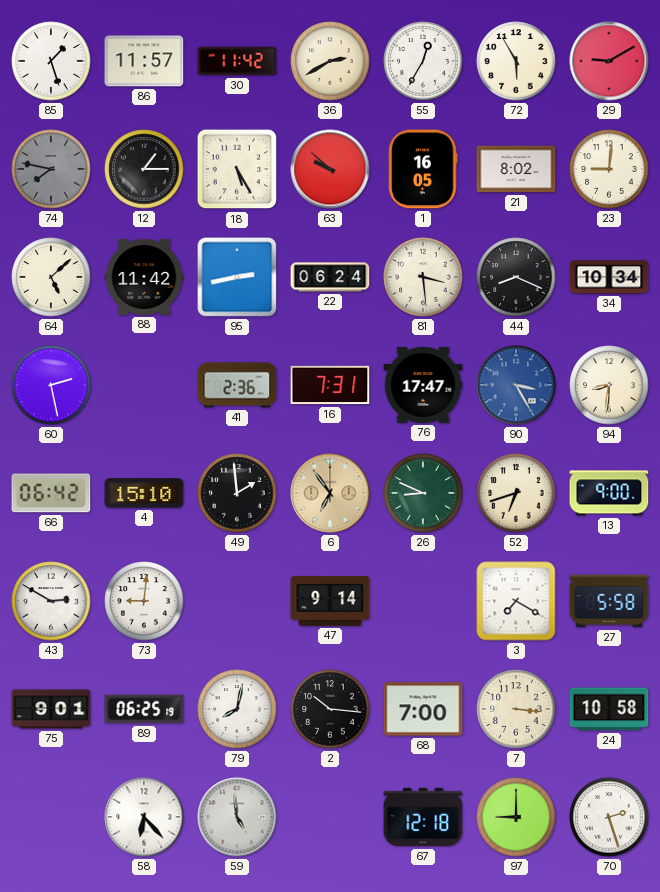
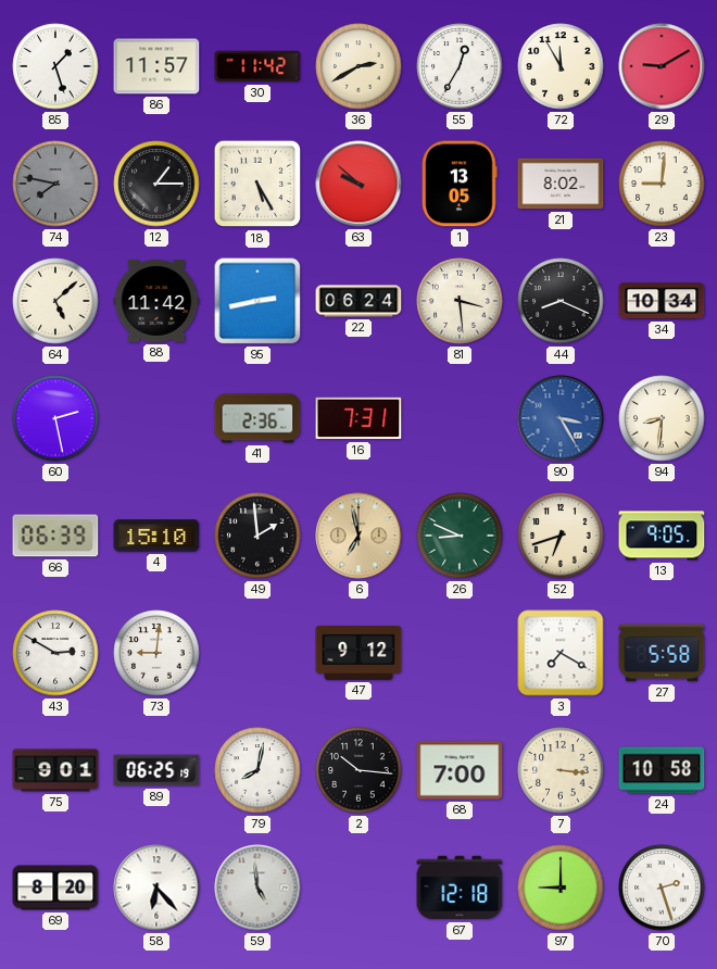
72: 5:55 -> 11:55
1: 16:05 -> 13:05
76: 17:47 -> none
66: 06:42 -> 06:39
6: 6:54 -> 6:58
13: 9:00 -> 9:05
47: 9:14 -> 9:12
69: none -> 8:20
